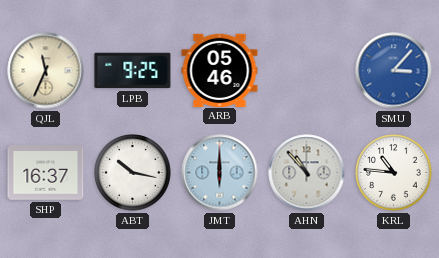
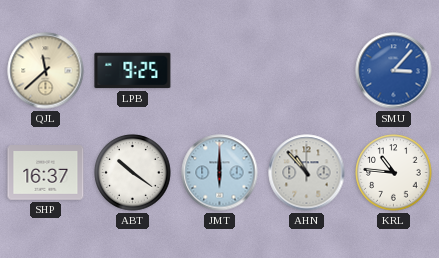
QJL: 11:34 -> 11:38
ARB: 05:46 -> none
ABT: 10:17 -> 10:21
